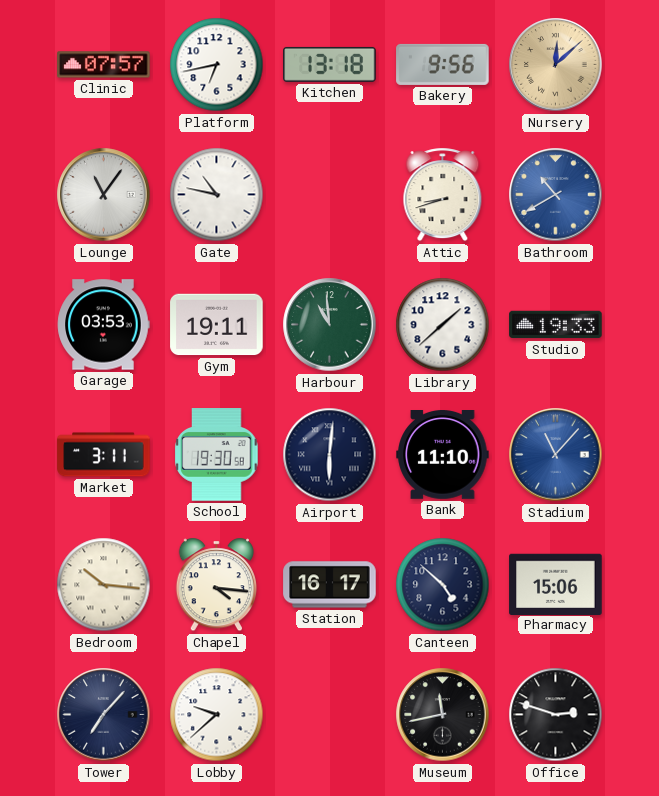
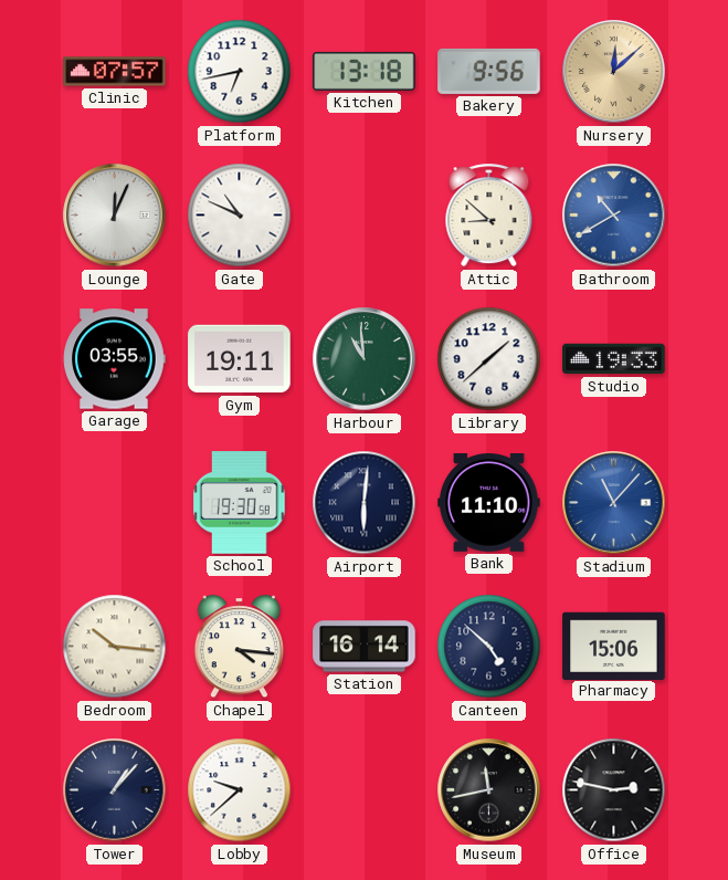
Lounge: 11:06 -> 12:04
Gate: 10:47 -> 10:49
Attic: 8:42 -> 8:52
Garage: 03:53 -> 03:55
Market: 3:11 -> none
Station: 16:17 -> 16:14
Tower: 7:07 -> 1:07
Office: 2:48 -> 2:47
